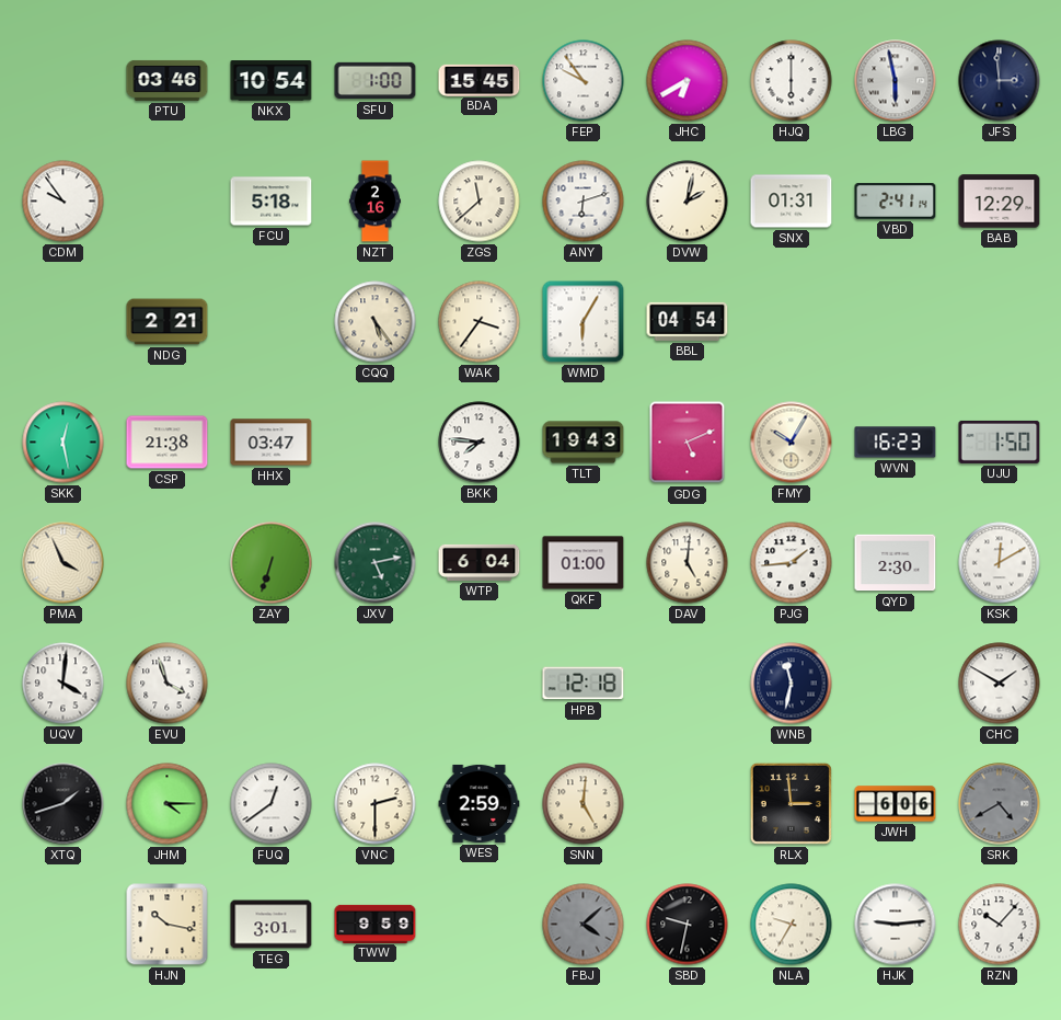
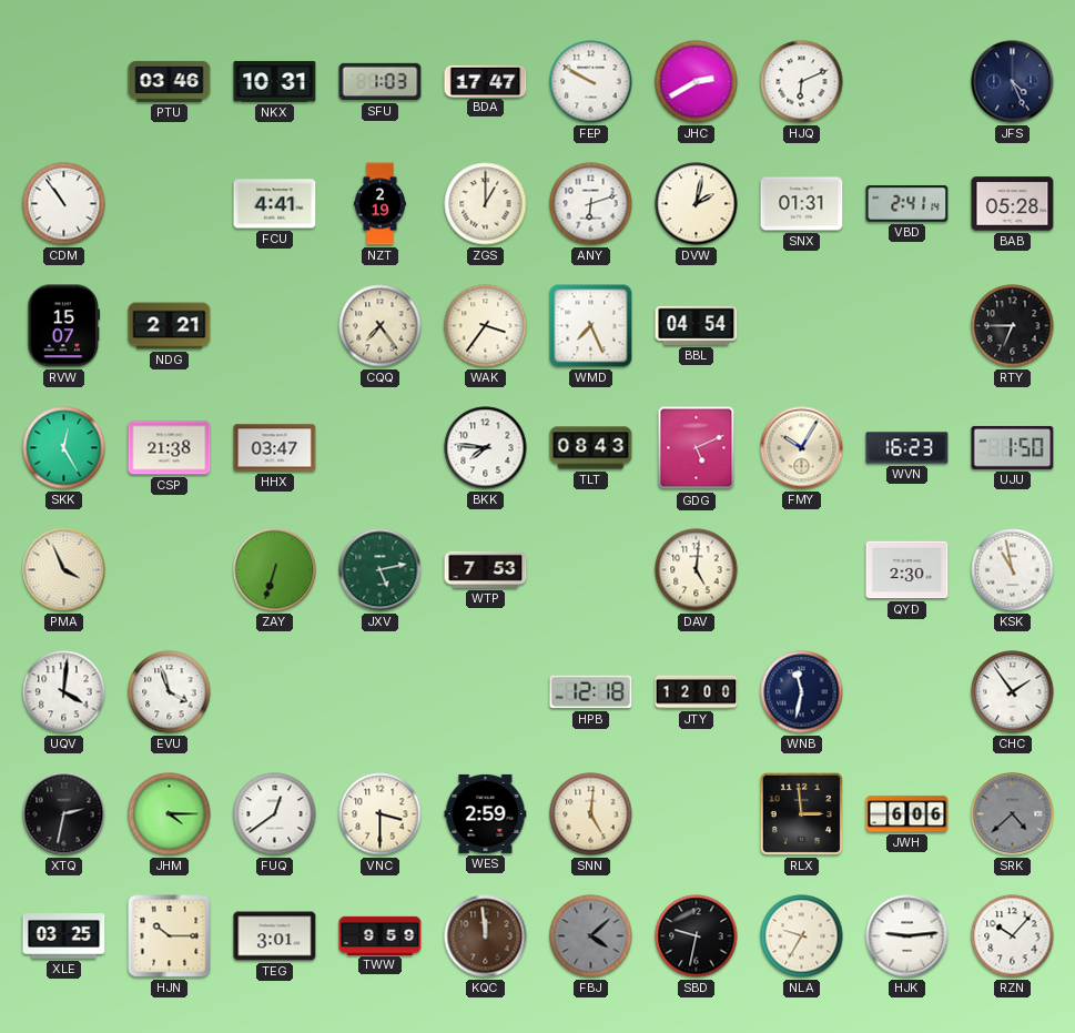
NKX: 10:54 -> 10:31
SFU: 1:00 -> 1:03
BDA: 15:45 -> 17:47
FEP: 9:54 -> 9:50
JHC: 6:40 -> 2:40
HJQ: 6:00 -> 6:11
LBG: 5:58 -> none
JFS: 2:59 -> 4:26
CDM: 9:54 -> 10:54
FCU: 5:18 -> 4:41
NZT: 2:16 -> 2:19
ZGS: 11:38 -> 1:00
BAB: 12:29 -> 05:28
RVW: none -> 15:07
CQQ: 5:24 -> 7:24
WMD: 6:05 -> 7:26
RTY: none -> 6:45
SKK: 12:28 -> 12:25
TLT: 19:43 -> 08:43
WTP: 6:04 -> 7:53
QKF: 01:00 -> none
PJG: 1:44 -> none
KSK: 12:10 -> 10:58
JTY: none -> 12:00
CHC: 1:50 -> 1:54
XTQ: 1:42 -> 2:32
VNC: 2:30 -> 3:30
SRK: 4:40 -> 4:38
XLE: none -> 03:25
HJN: 10:17 -> 10:15
KQC: none -> 11:59
